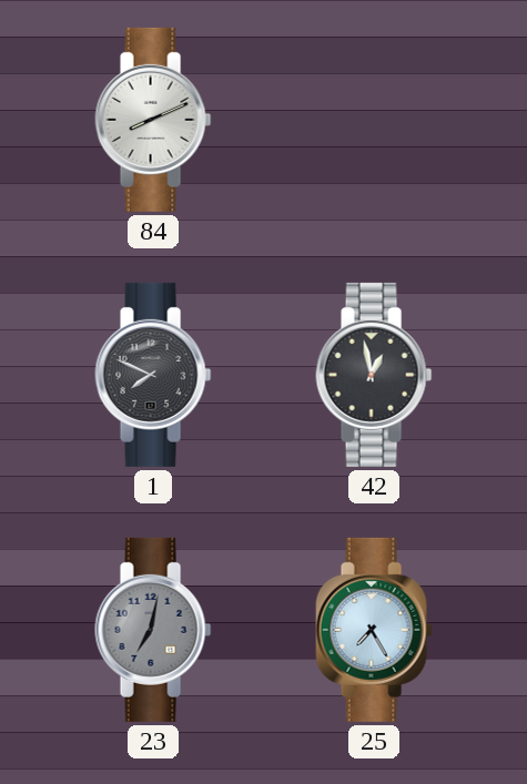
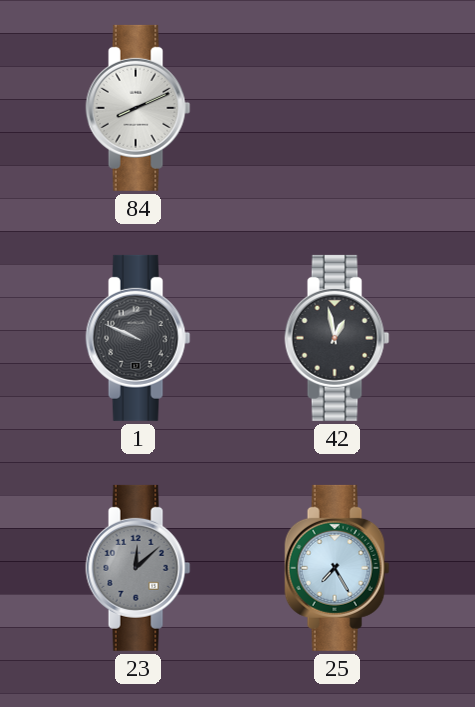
1: 7:49 -> 9:49
23: 7:02 -> 12:08
